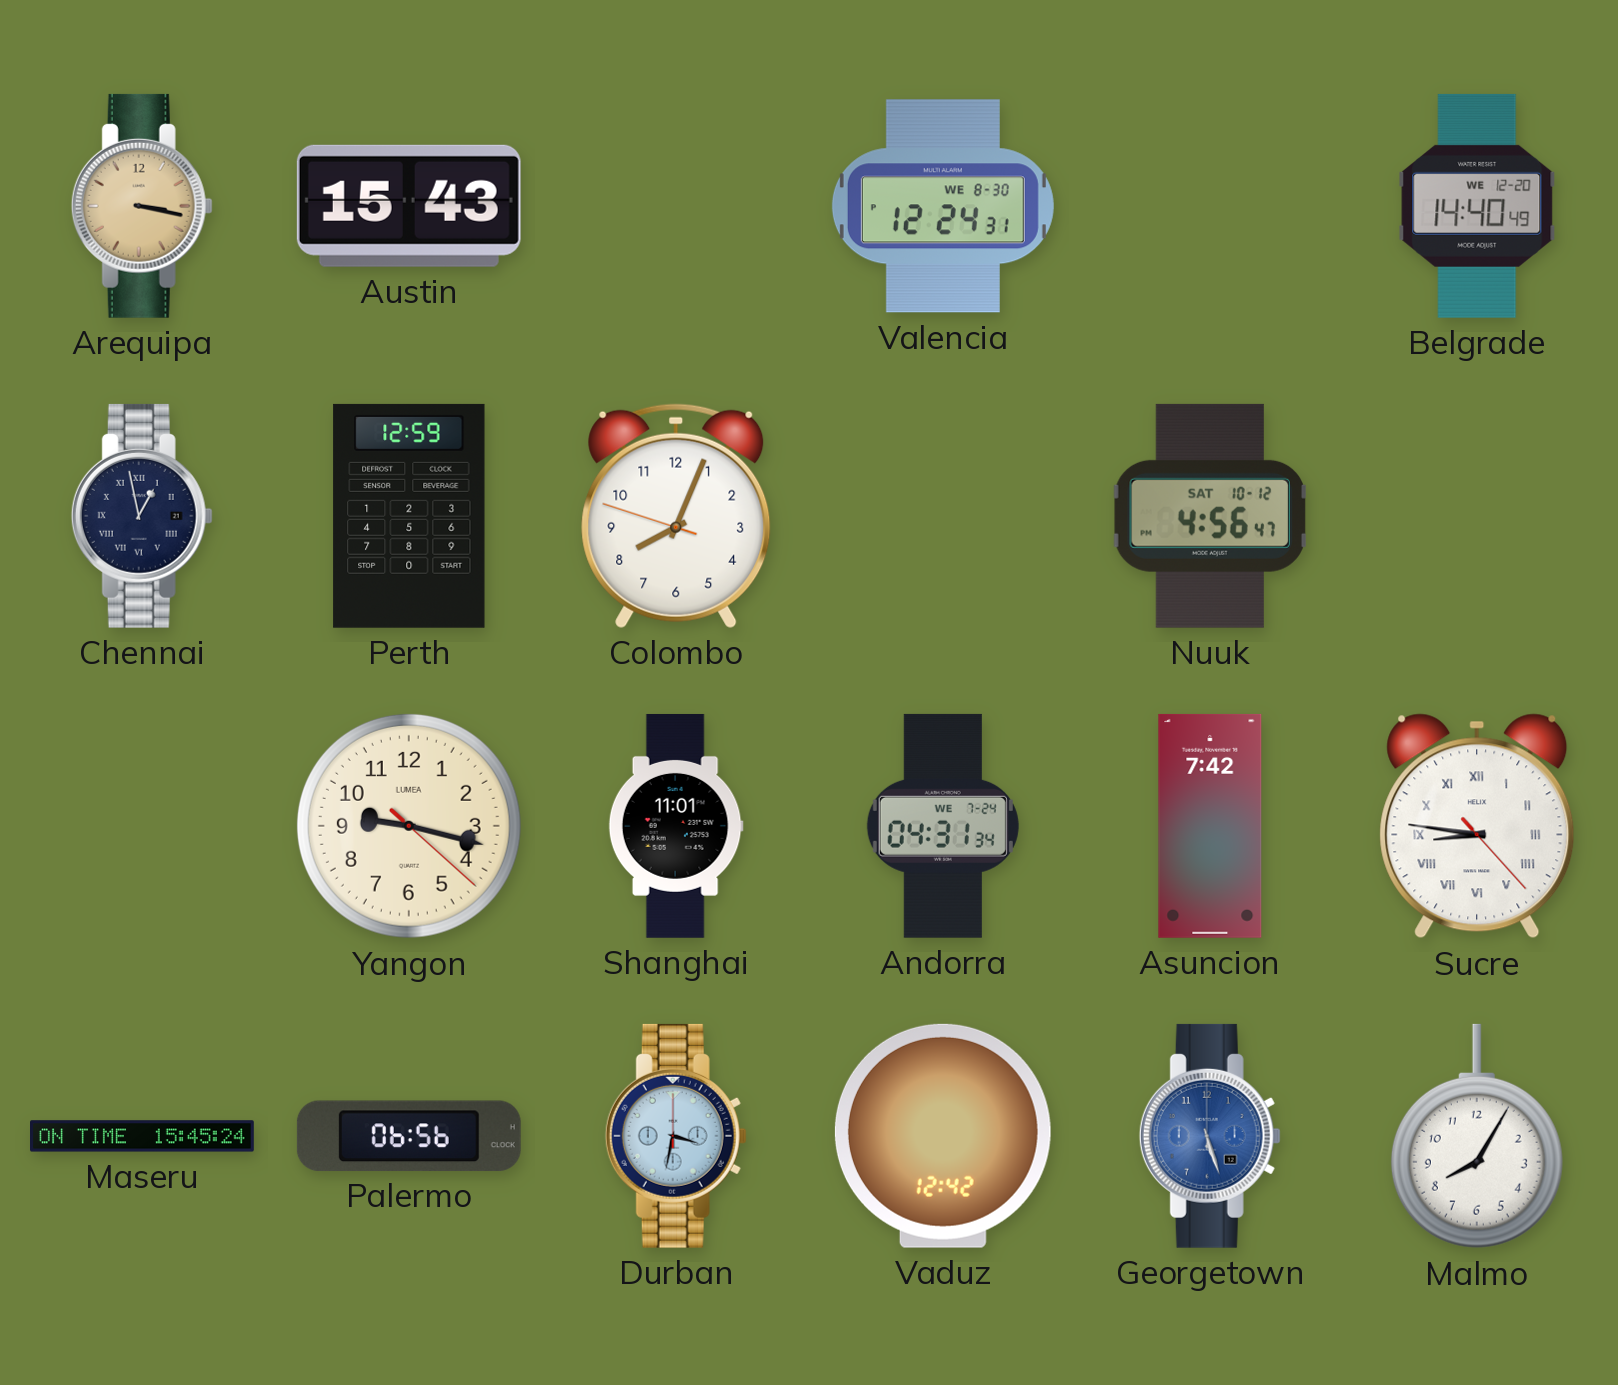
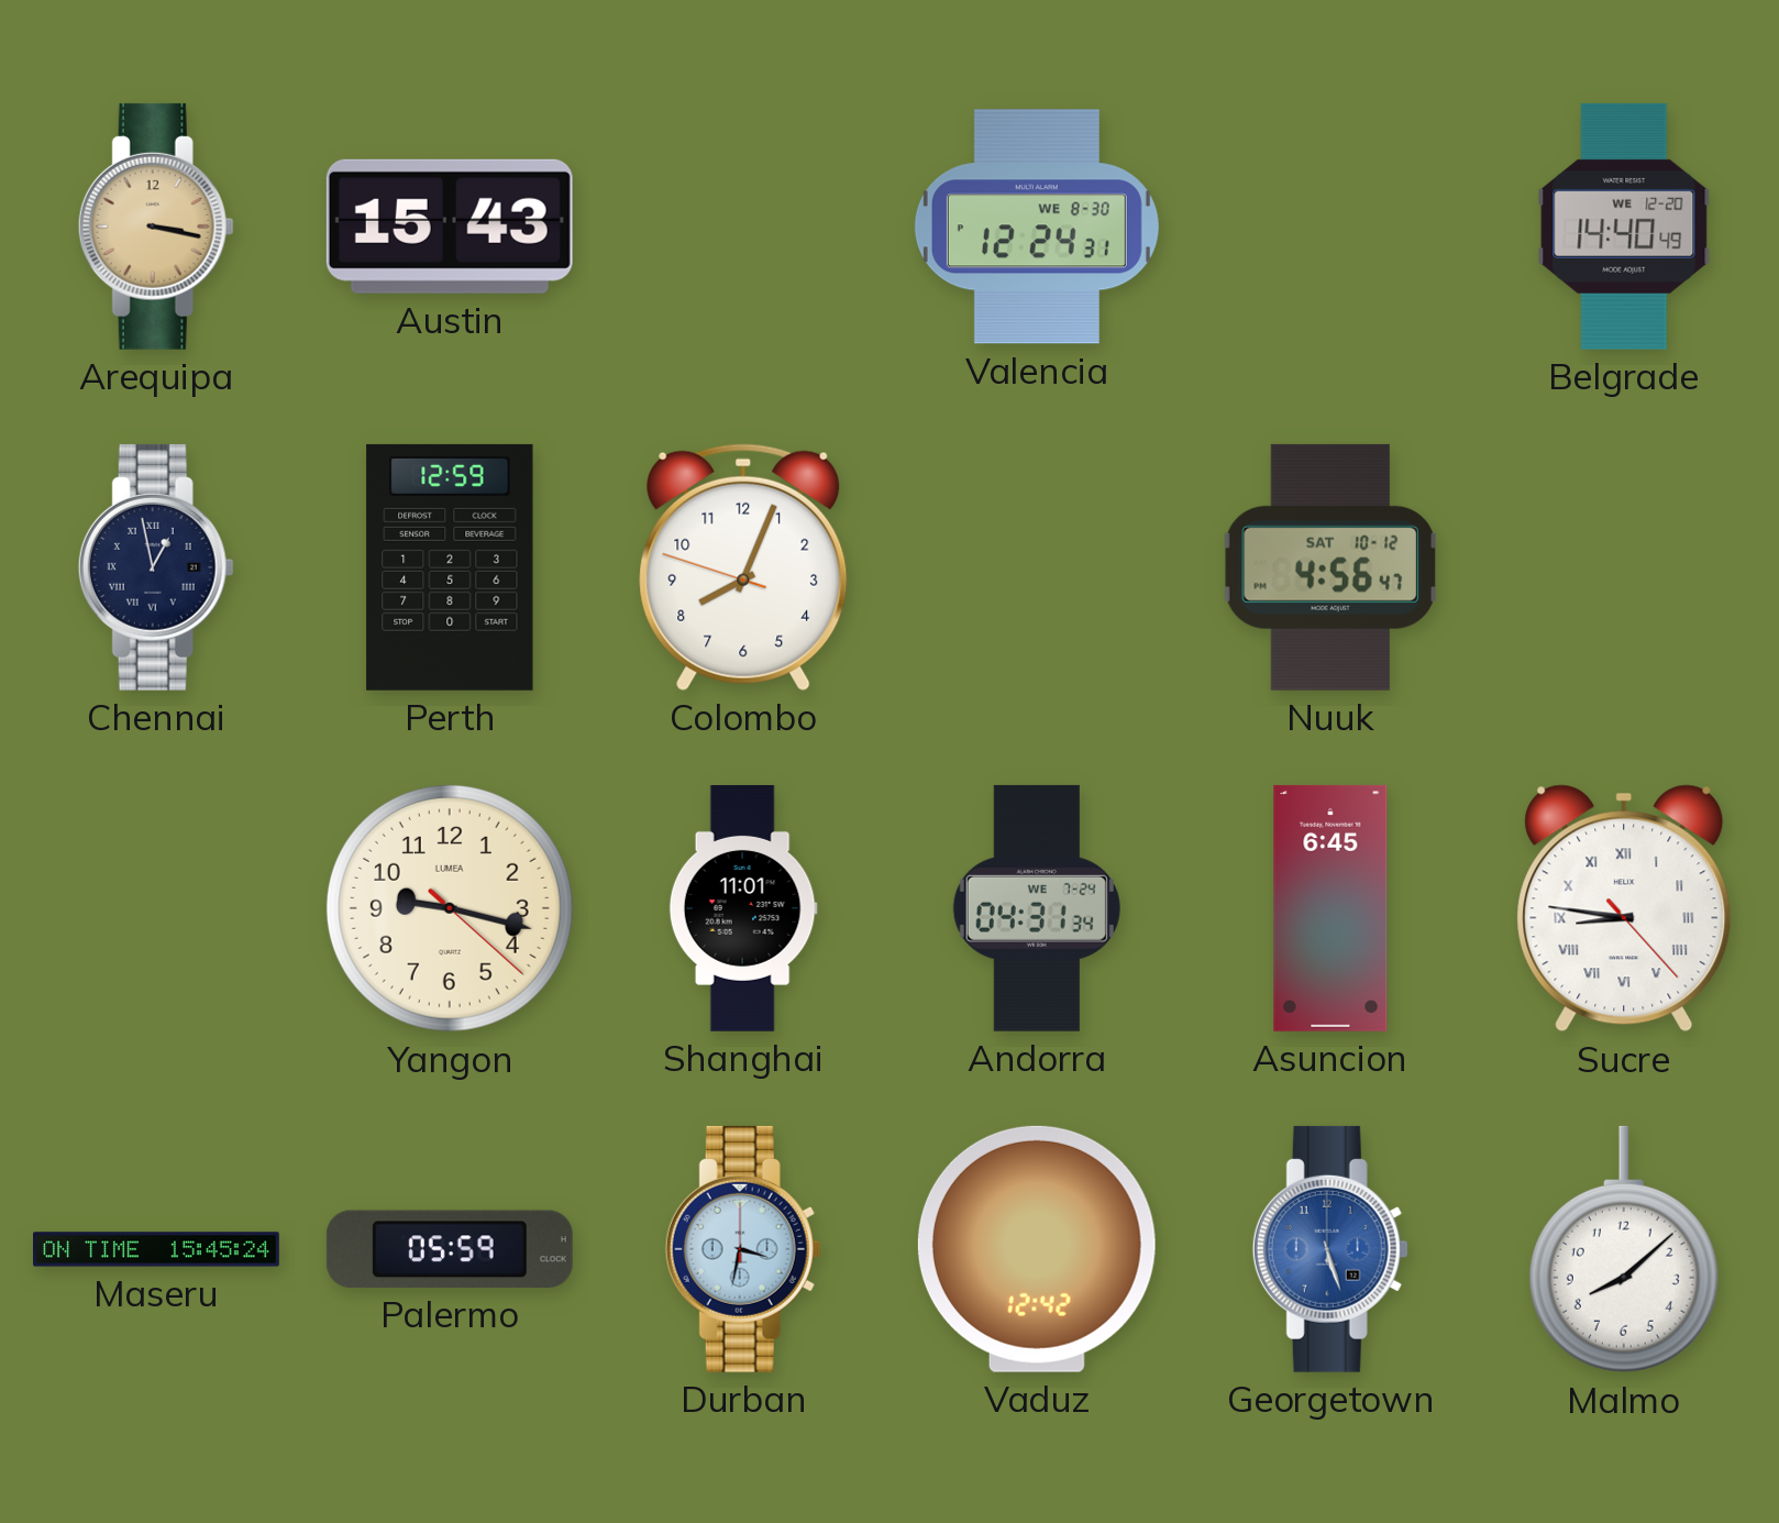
Asuncion: 7:42 -> 6:45
Palermo: 06:56 -> 05:59
Malmo: 8:05 -> 8:08
